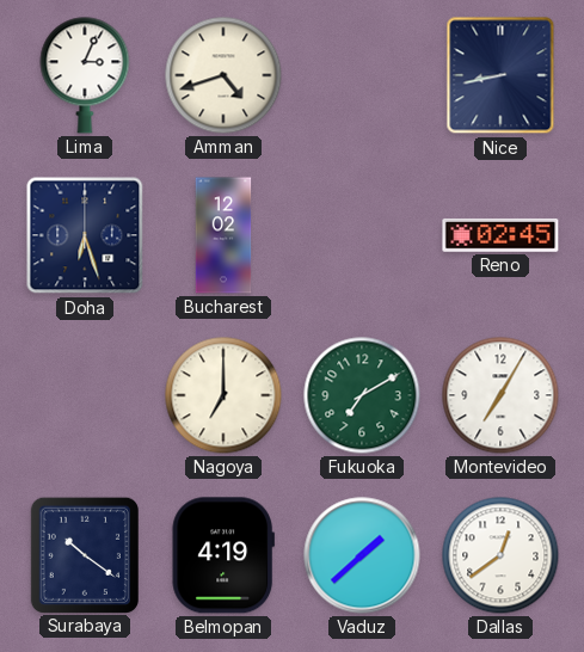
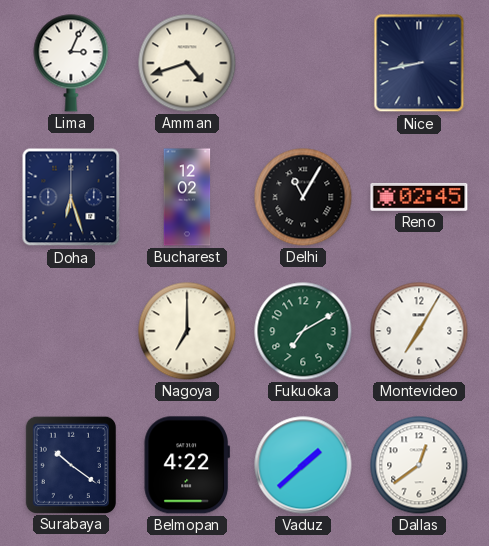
Delhi: none -> 11:05
Belmopan: 4:19 -> 4:22
